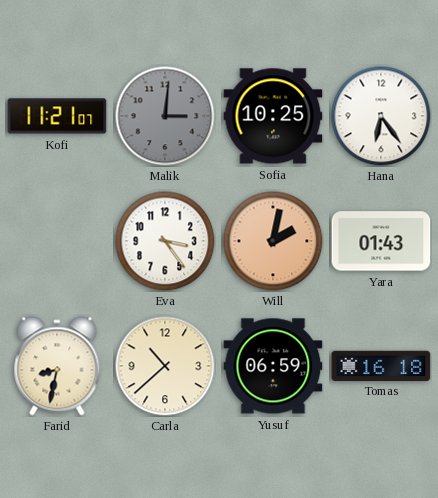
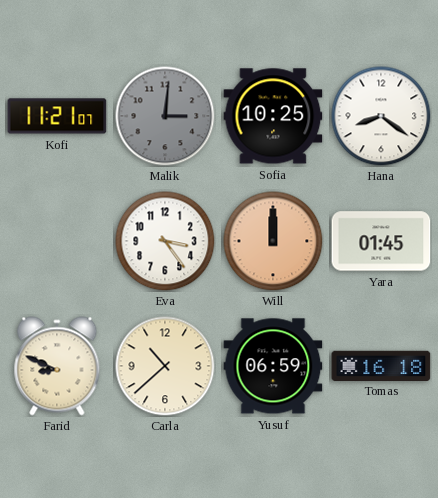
Hana: 6:24 -> 8:21
Will: 2:02 -> 12:00
Yara: 01:43 -> 01:45
Farid: 8:32 -> 8:49
